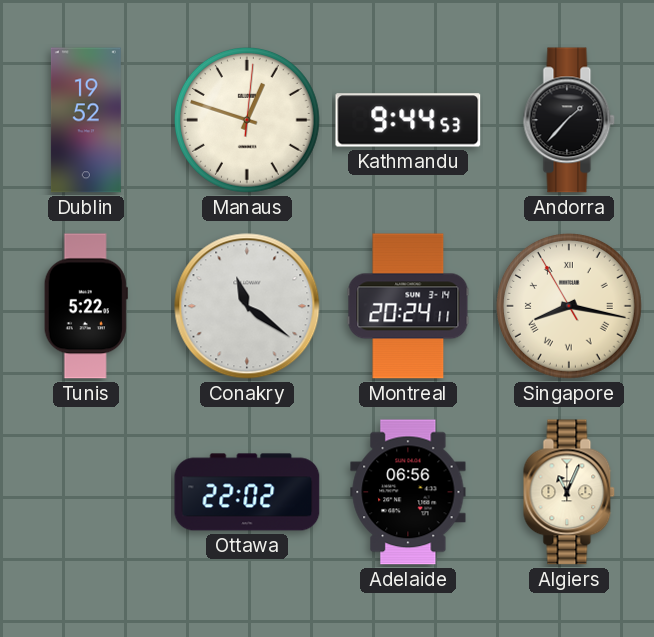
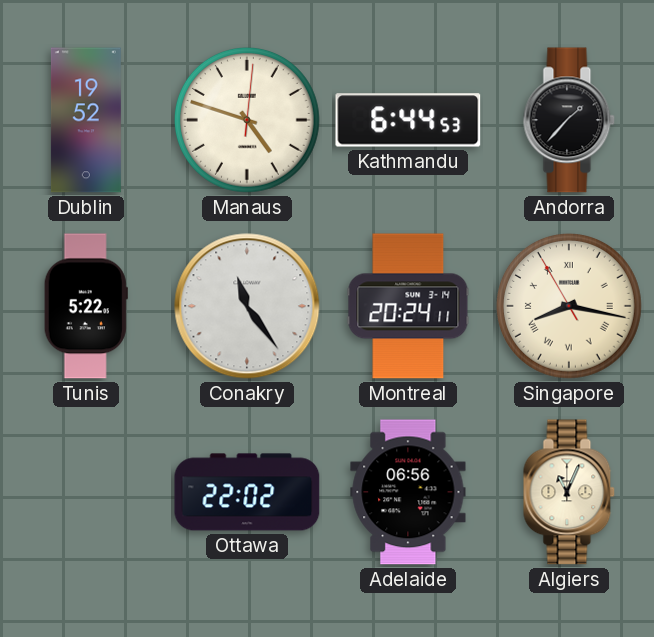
Manaus: 12:48 -> 4:48
Kathmandu: 9:44 -> 6:44
Conakry: 11:21 -> 11:24
